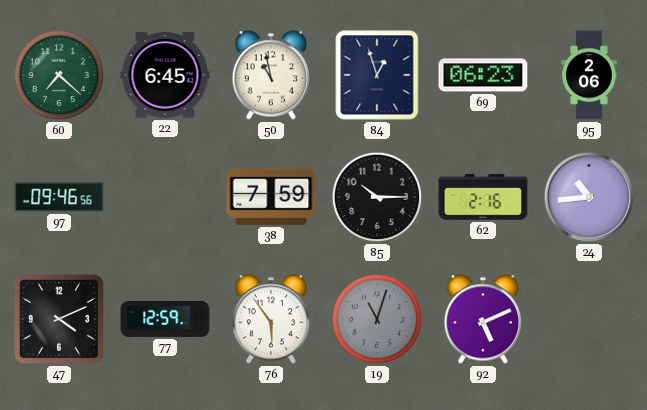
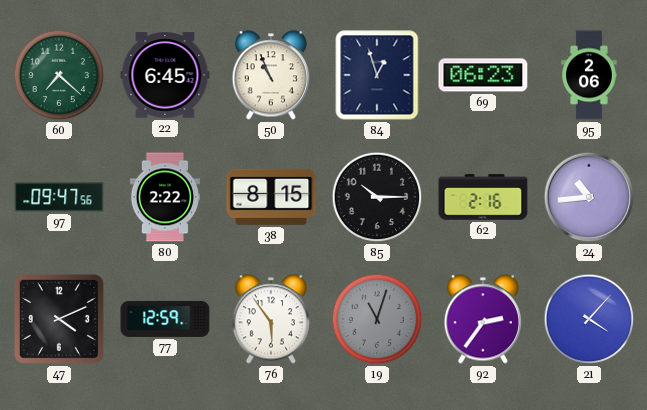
50: 10:58 -> 10:56
97: 09:46 -> 09:47
80: none -> 2:22
38: 7:59 -> 8:15
92: 5:11 -> 2:36
21: none -> 4:07
